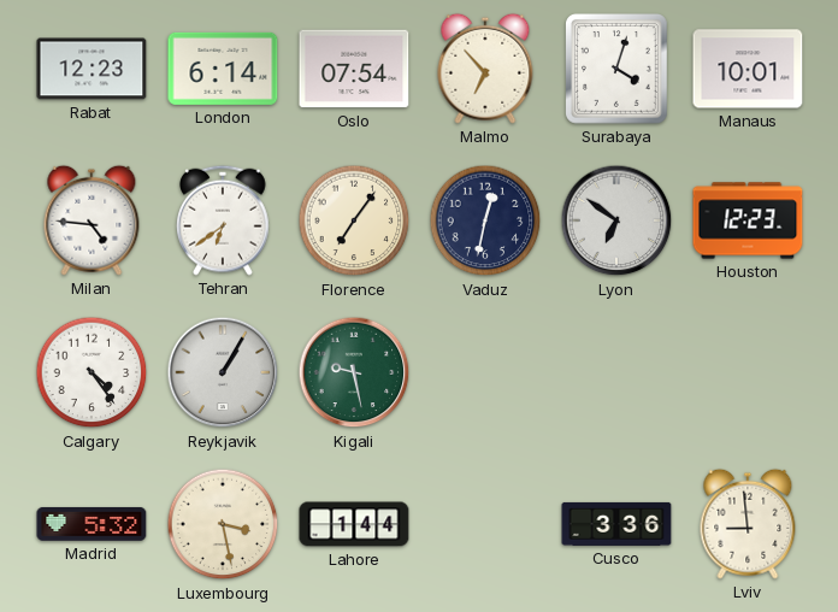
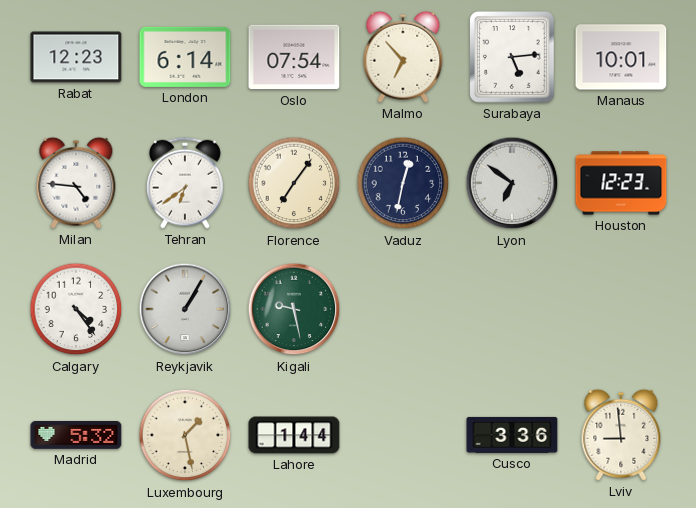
Surabaya: 4:03 -> 5:14
Luxembourg: 3:28 -> 1:28
